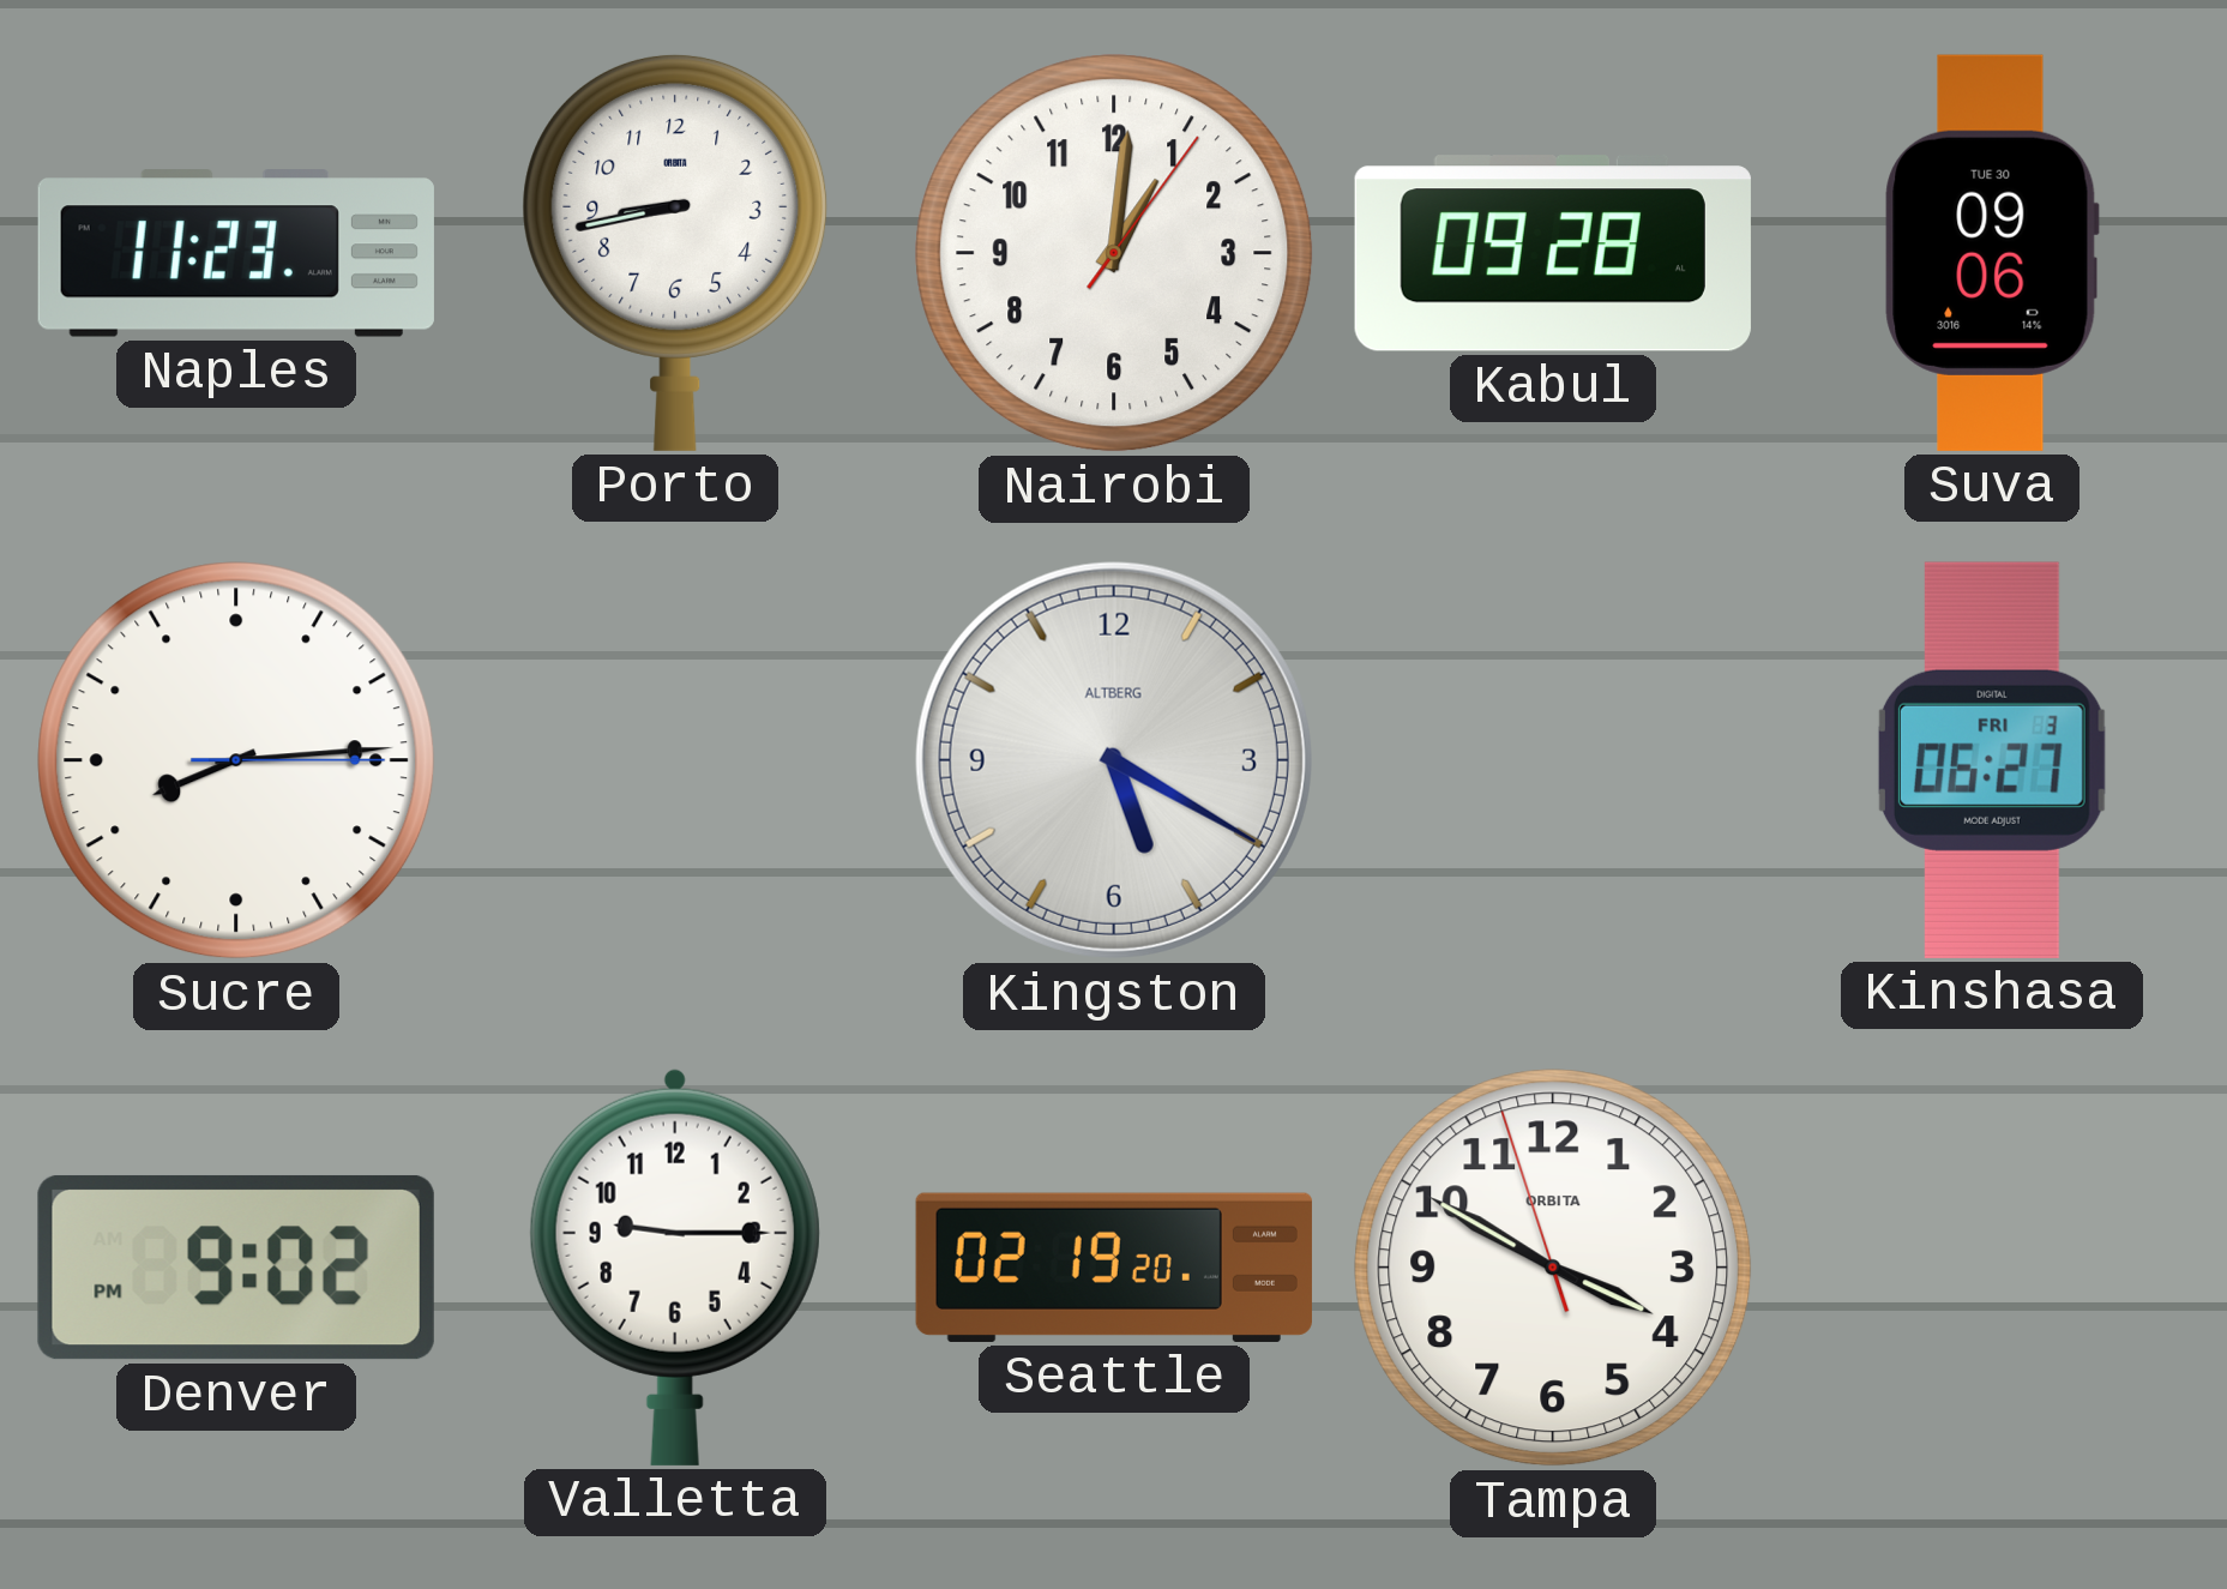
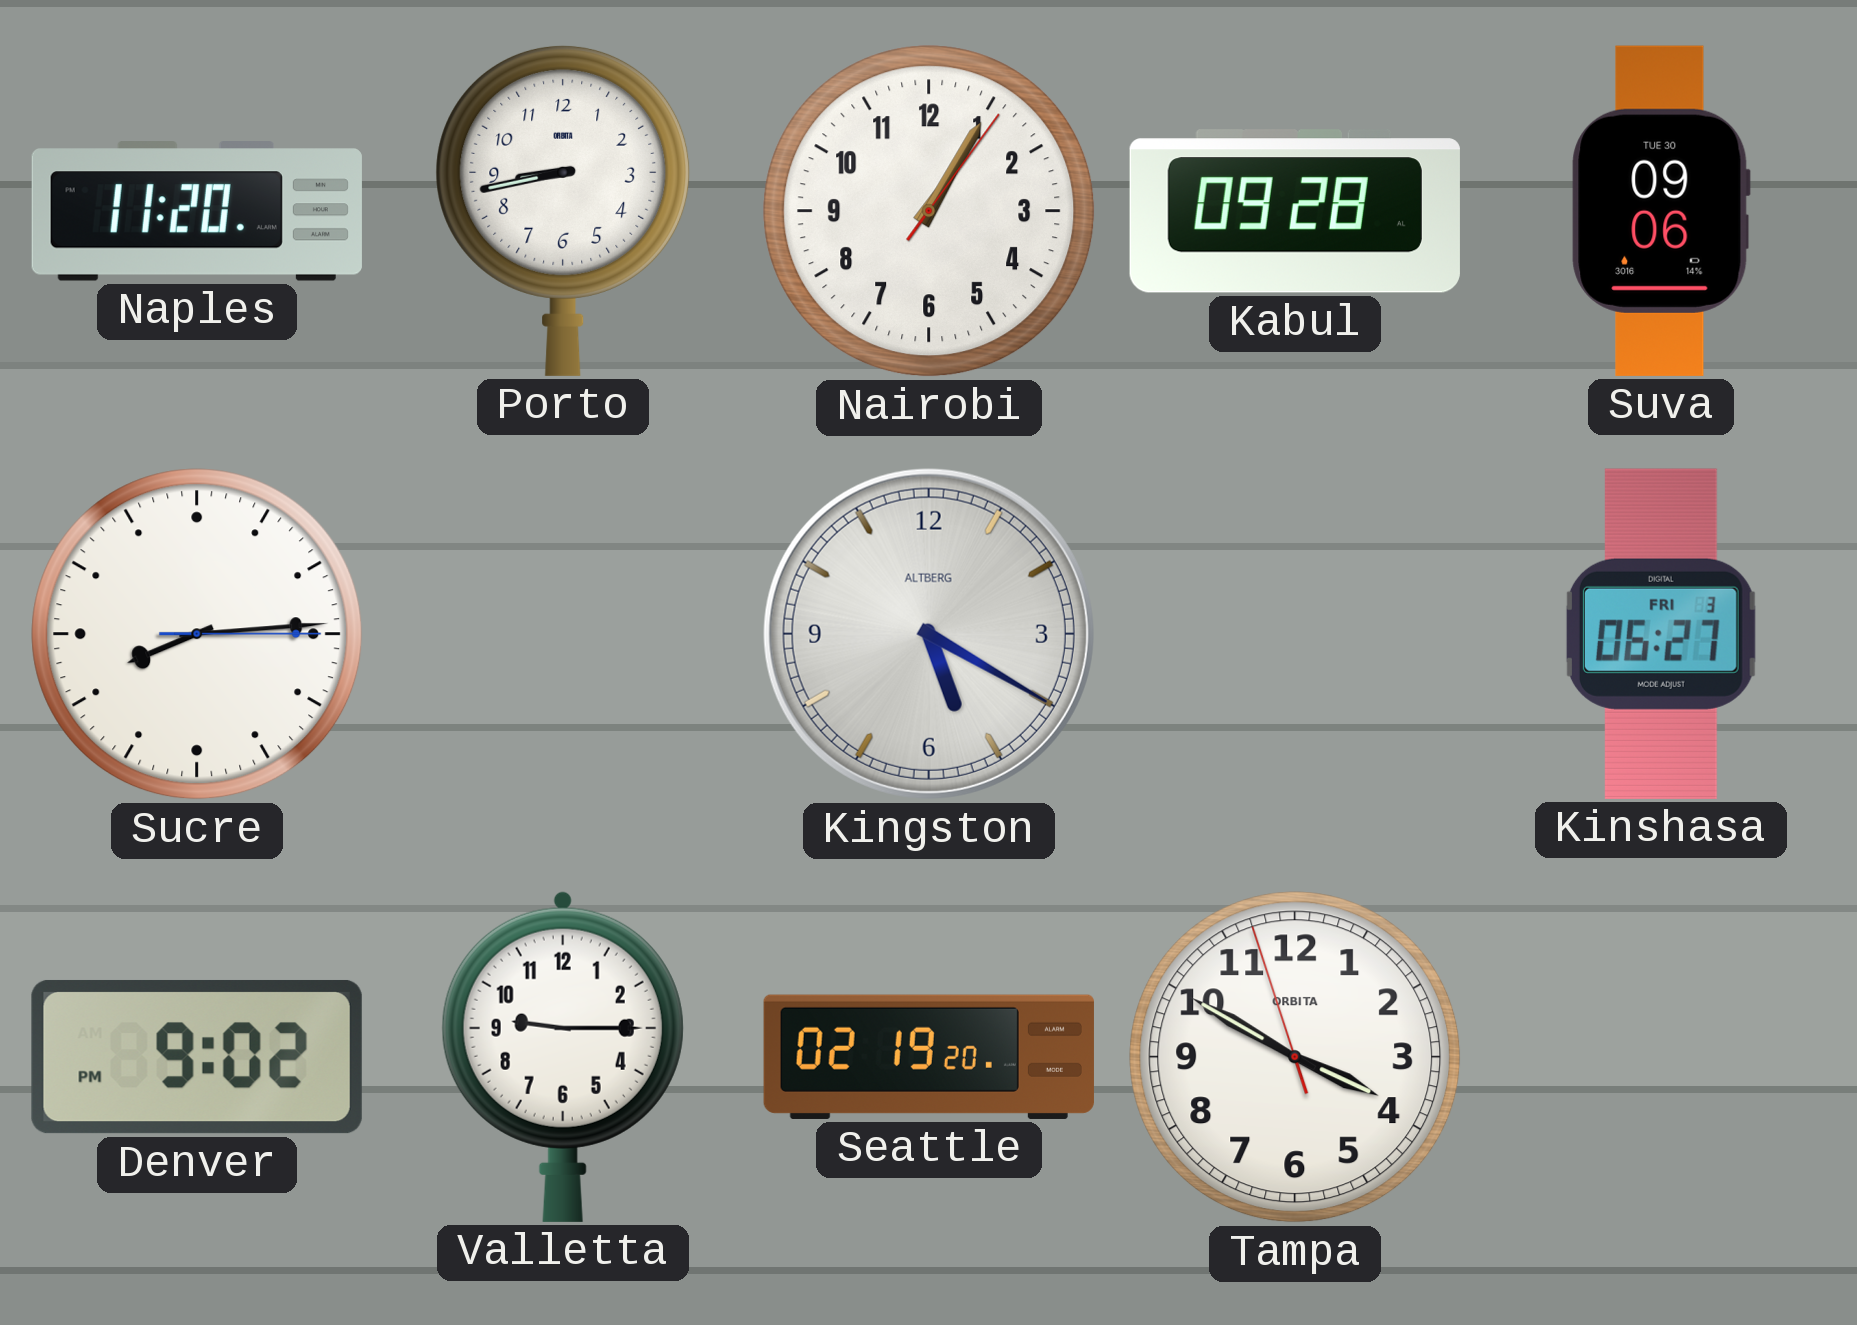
Naples: 11:23 -> 11:20
Nairobi: 1:01 -> 1:05
